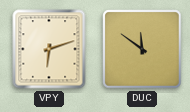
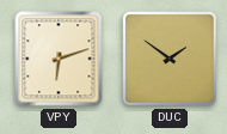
DUC: 11:51 -> 1:51
